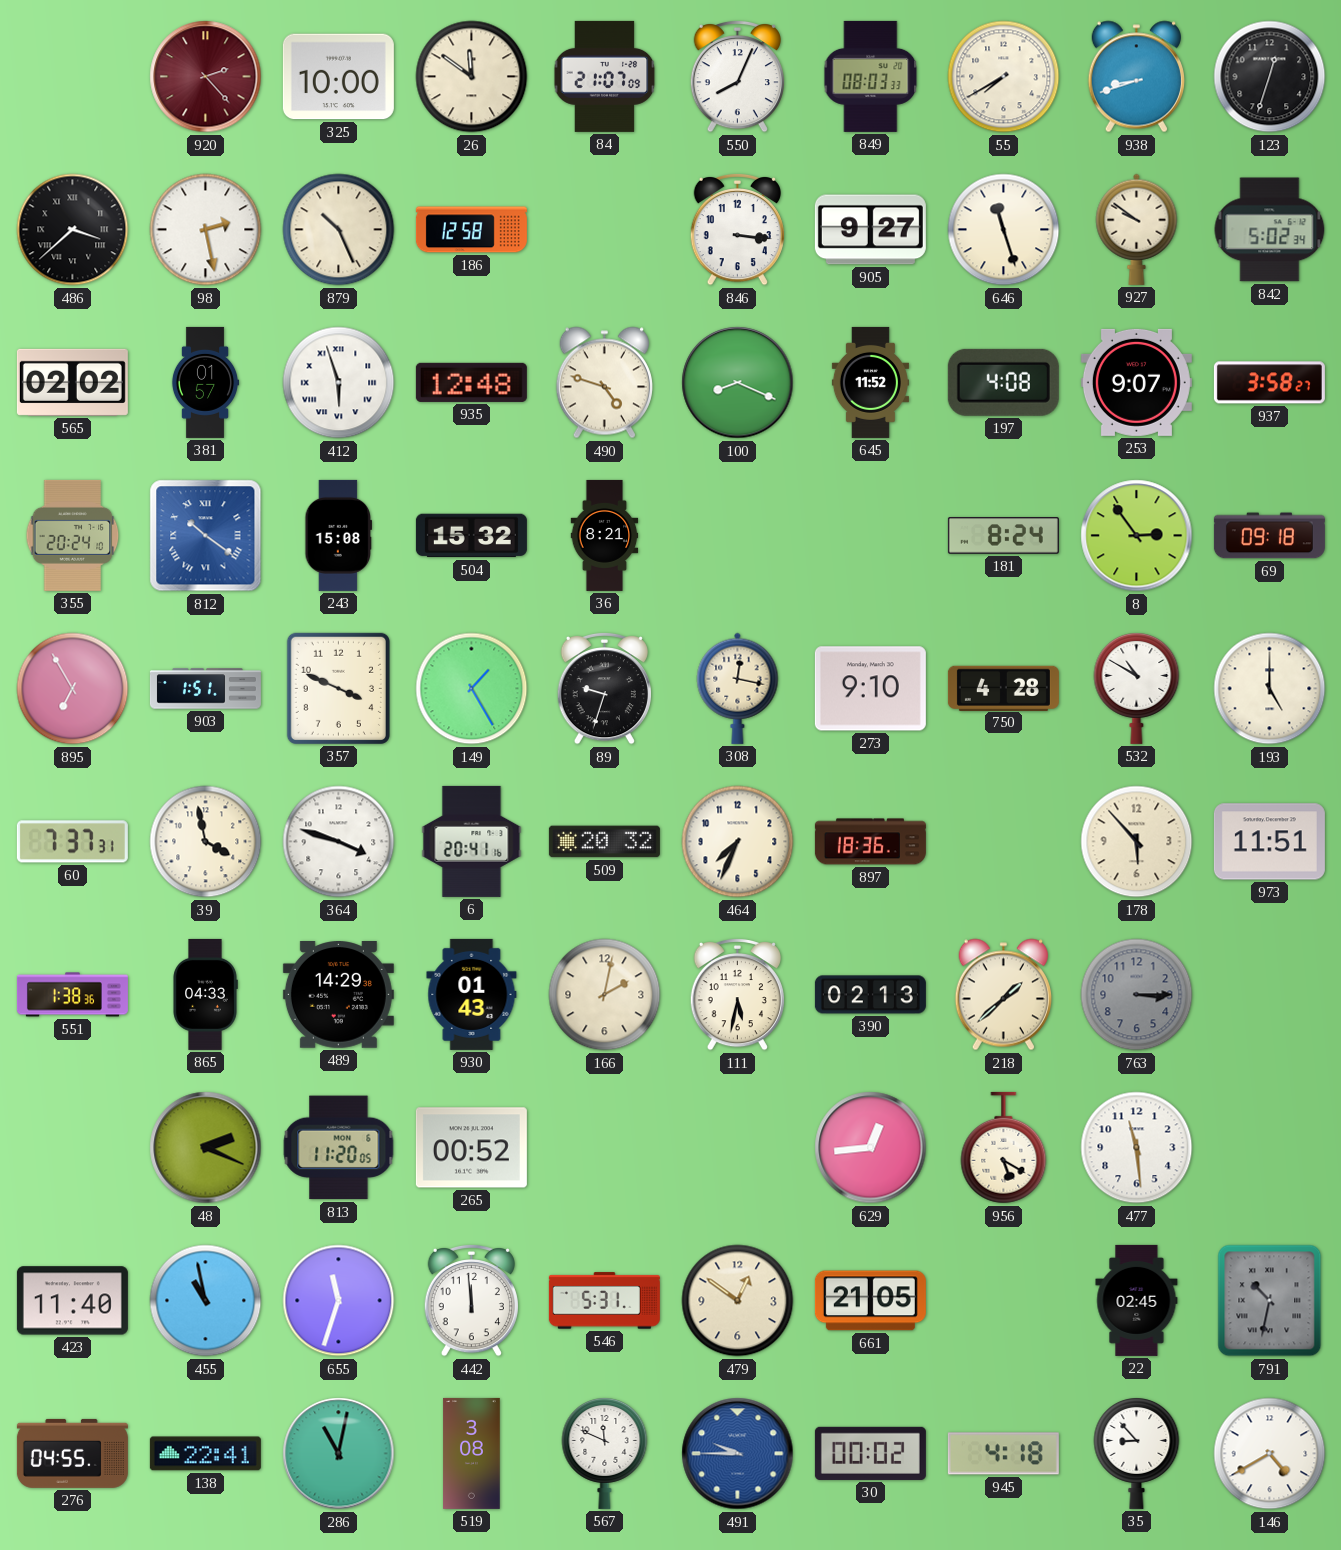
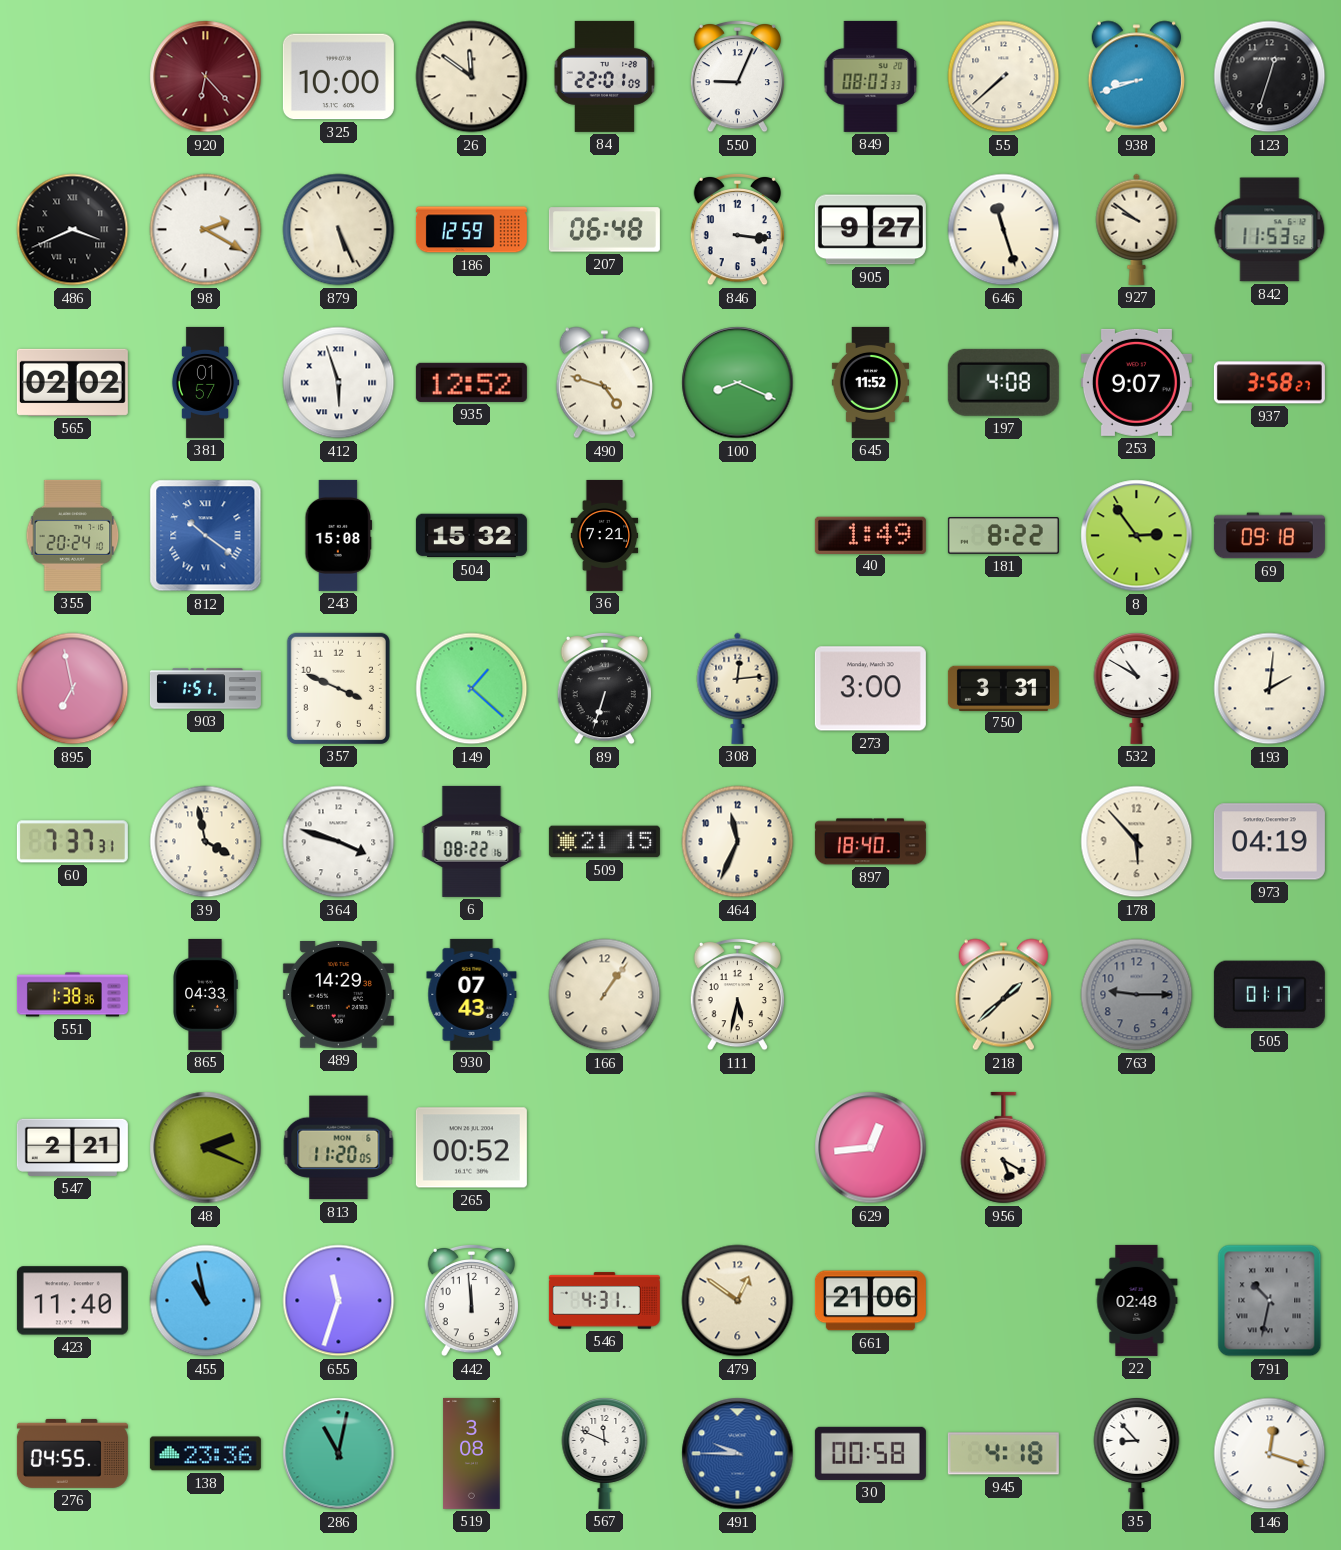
920: 2:23 -> 6:23
84: 21:07 -> 22:01
550: 8:04 -> 9:04
55: 7:40 -> 7:38
486: 3:38 -> 3:41
98: 2:28 -> 2:20
879: 10:26 -> 5:26
186: 12:58 -> 12:59
207: none -> 06:48
842: 5:02 -> 11:53
935: 12:48 -> 12:52
36: 8:21 -> 7:21
40: none -> 1:49
181: 8:24 -> 8:22
895: 6:55 -> 6:58
149: 1:25 -> 1:22
89: 9:33 -> 6:33
308: 12:17 -> 12:14
273: 9:10 -> 3:00
750: 4:28 -> 3:31
193: 5:00 -> 2:01
6: 20:41 -> 08:22
509: 20:32 -> 21:15
464: 7:34 -> 11:34
897: 18:36 -> 18:40
973: 11:51 -> 04:19
930: 01:43 -> 07:43
166: 2:02 -> 1:06
390: 02:13 -> none
763: 3:15 -> 9:15
505: none -> 01:17
547: none -> 2:21
477: 11:29 -> none
546: 5:31 -> 4:31
661: 21:05 -> 21:06
22: 02:45 -> 02:48
138: 22:41 -> 23:36
30: 00:02 -> 00:58
146: 4:40 -> 12:18
